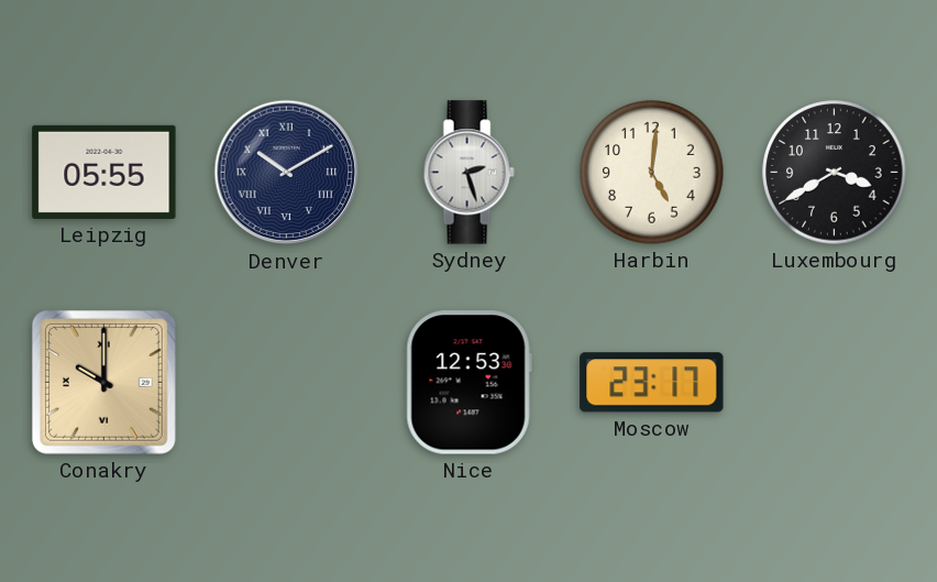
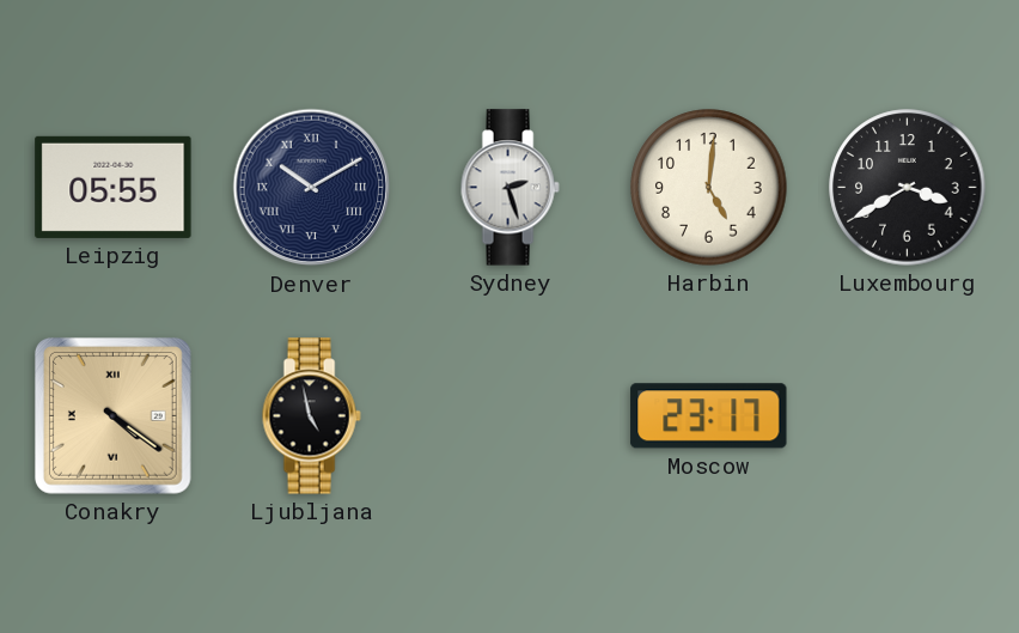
Conakry: 10:00 -> 4:21
Ljubljana: none -> 4:58
Nice: 12:53 -> none
